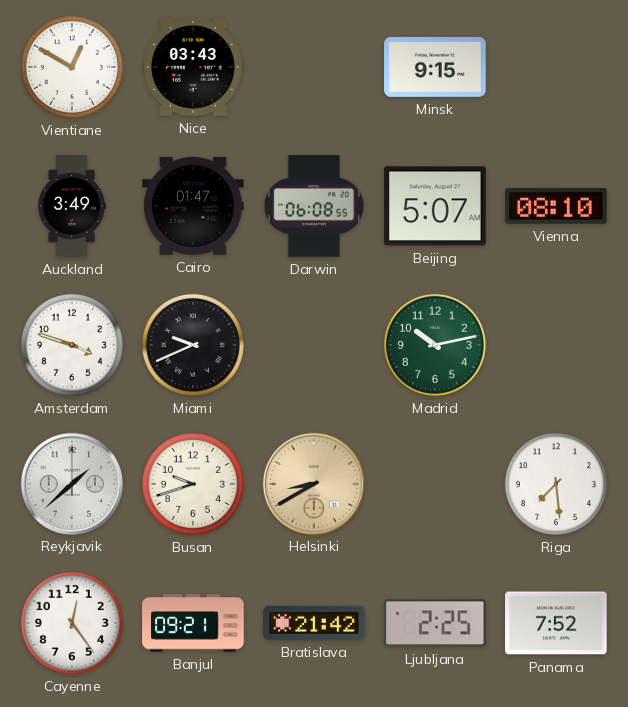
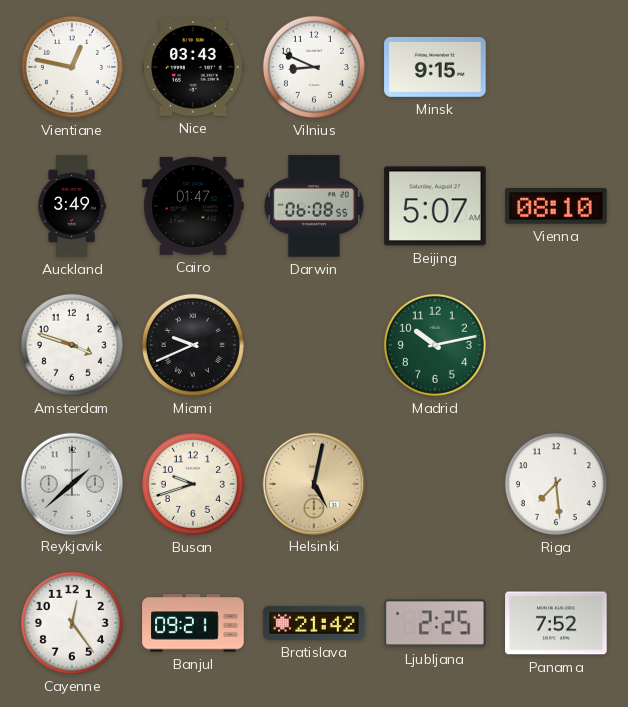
Vientiane: 12:50 -> 12:47
Vilnius: none -> 8:49
Helsinki: 8:40 -> 5:02
